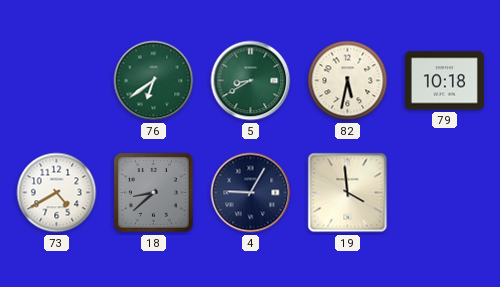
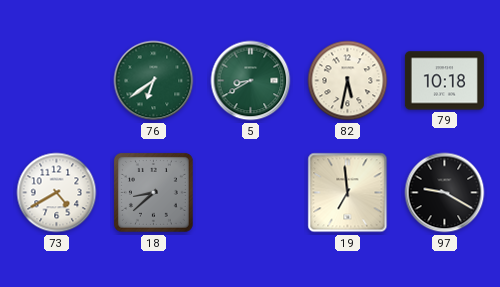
4: 9:05 -> none
19: 3:59 -> 6:59
97: none -> 9:20
